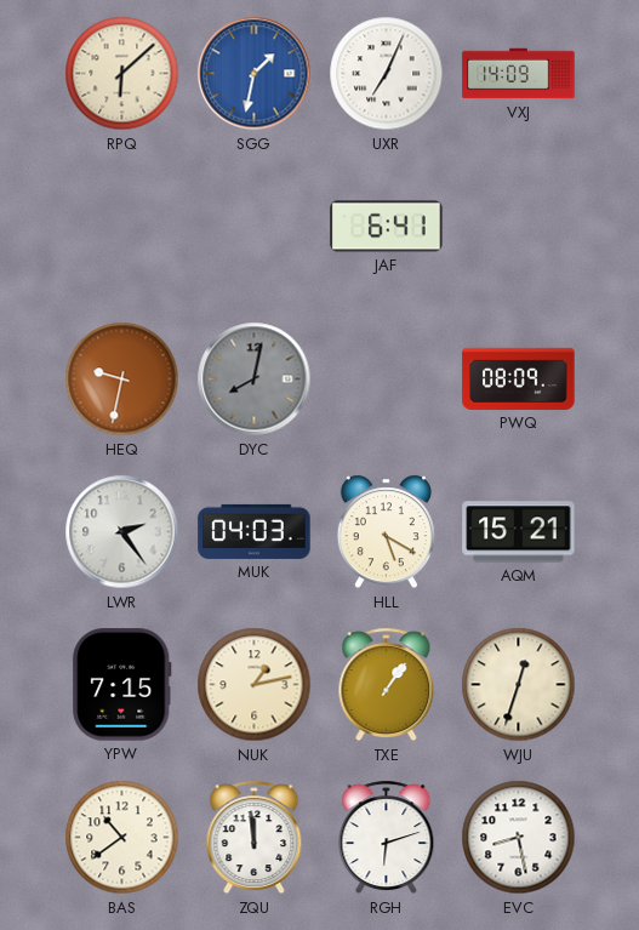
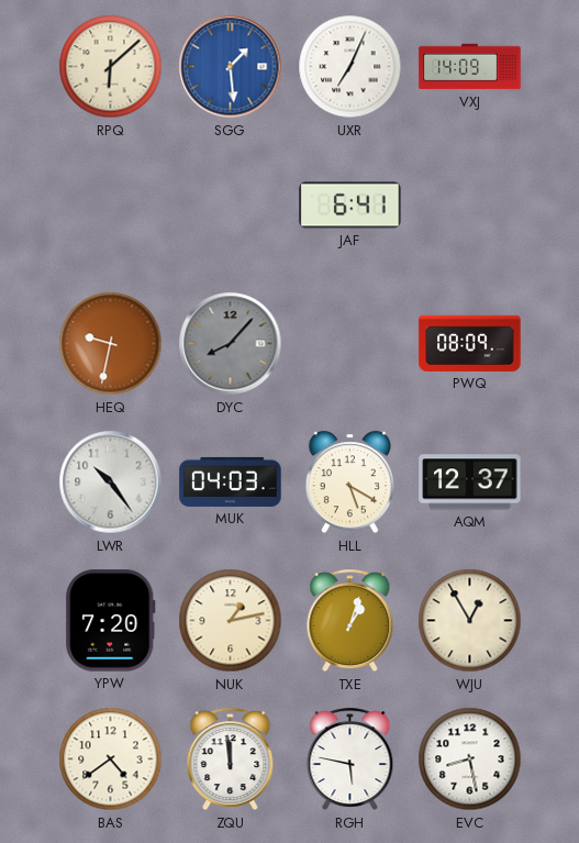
SGG: 1:32 -> 1:29
DYC: 8:02 -> 8:07
LWR: 2:24 -> 10:24
AQM: 15:21 -> 12:37
YPW: 7:15 -> 7:20
TXE: 1:06 -> 1:03
WJU: 12:33 -> 12:55
BAS: 10:39 -> 4:39
RGH: 6:12 -> 5:47
